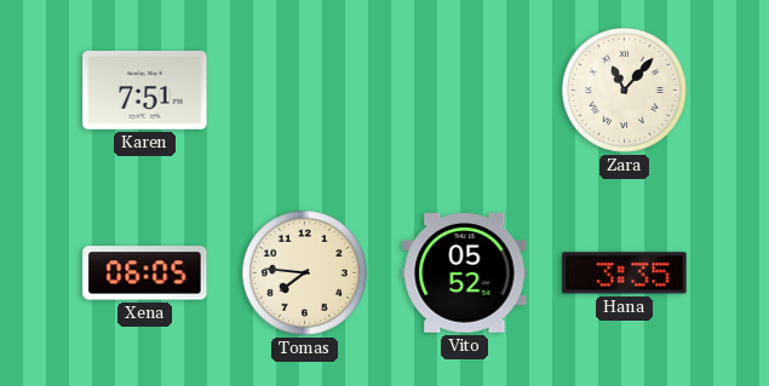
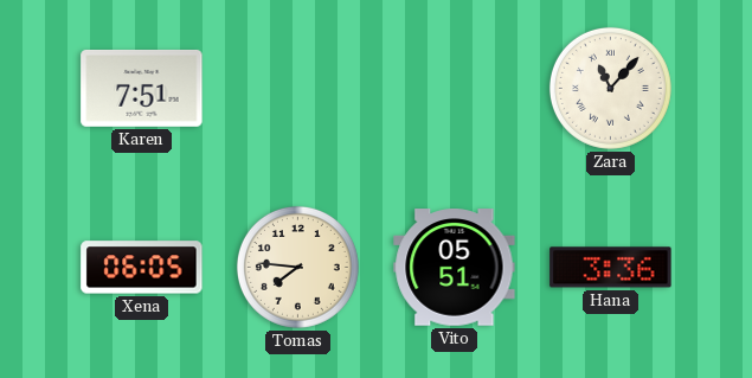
Vito: 05:52 -> 05:51
Hana: 3:35 -> 3:36
